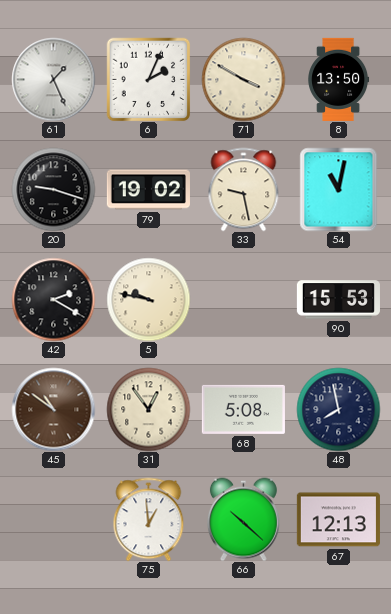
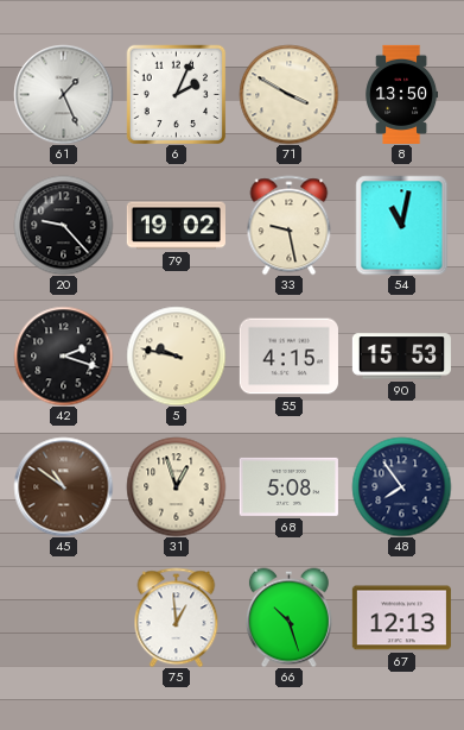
20: 9:18 -> 9:23
42: 2:20 -> 2:18
55: none -> 4:15
31: 12:54 -> 12:57
48: 7:58 -> 7:54
66: 10:22 -> 10:27
